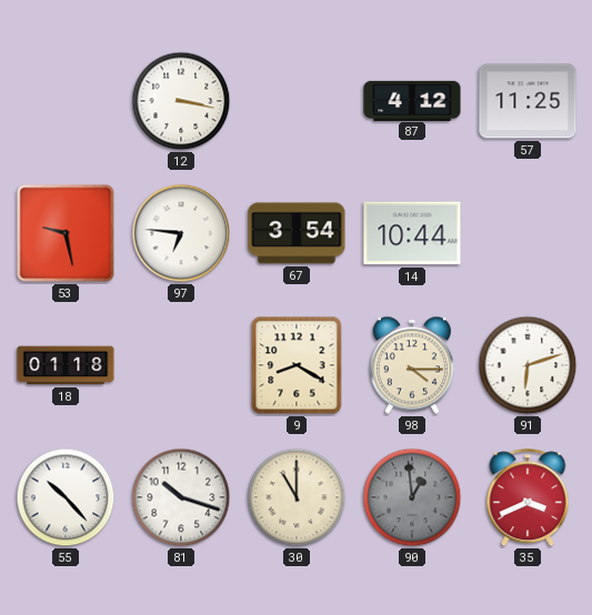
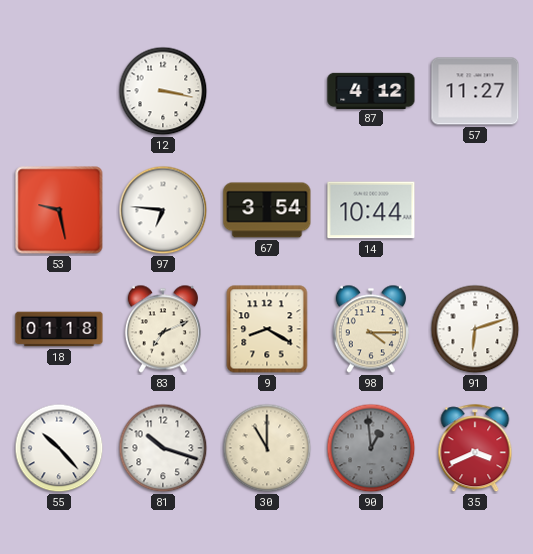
57: 11:25 -> 11:27
83: none -> 7:11
